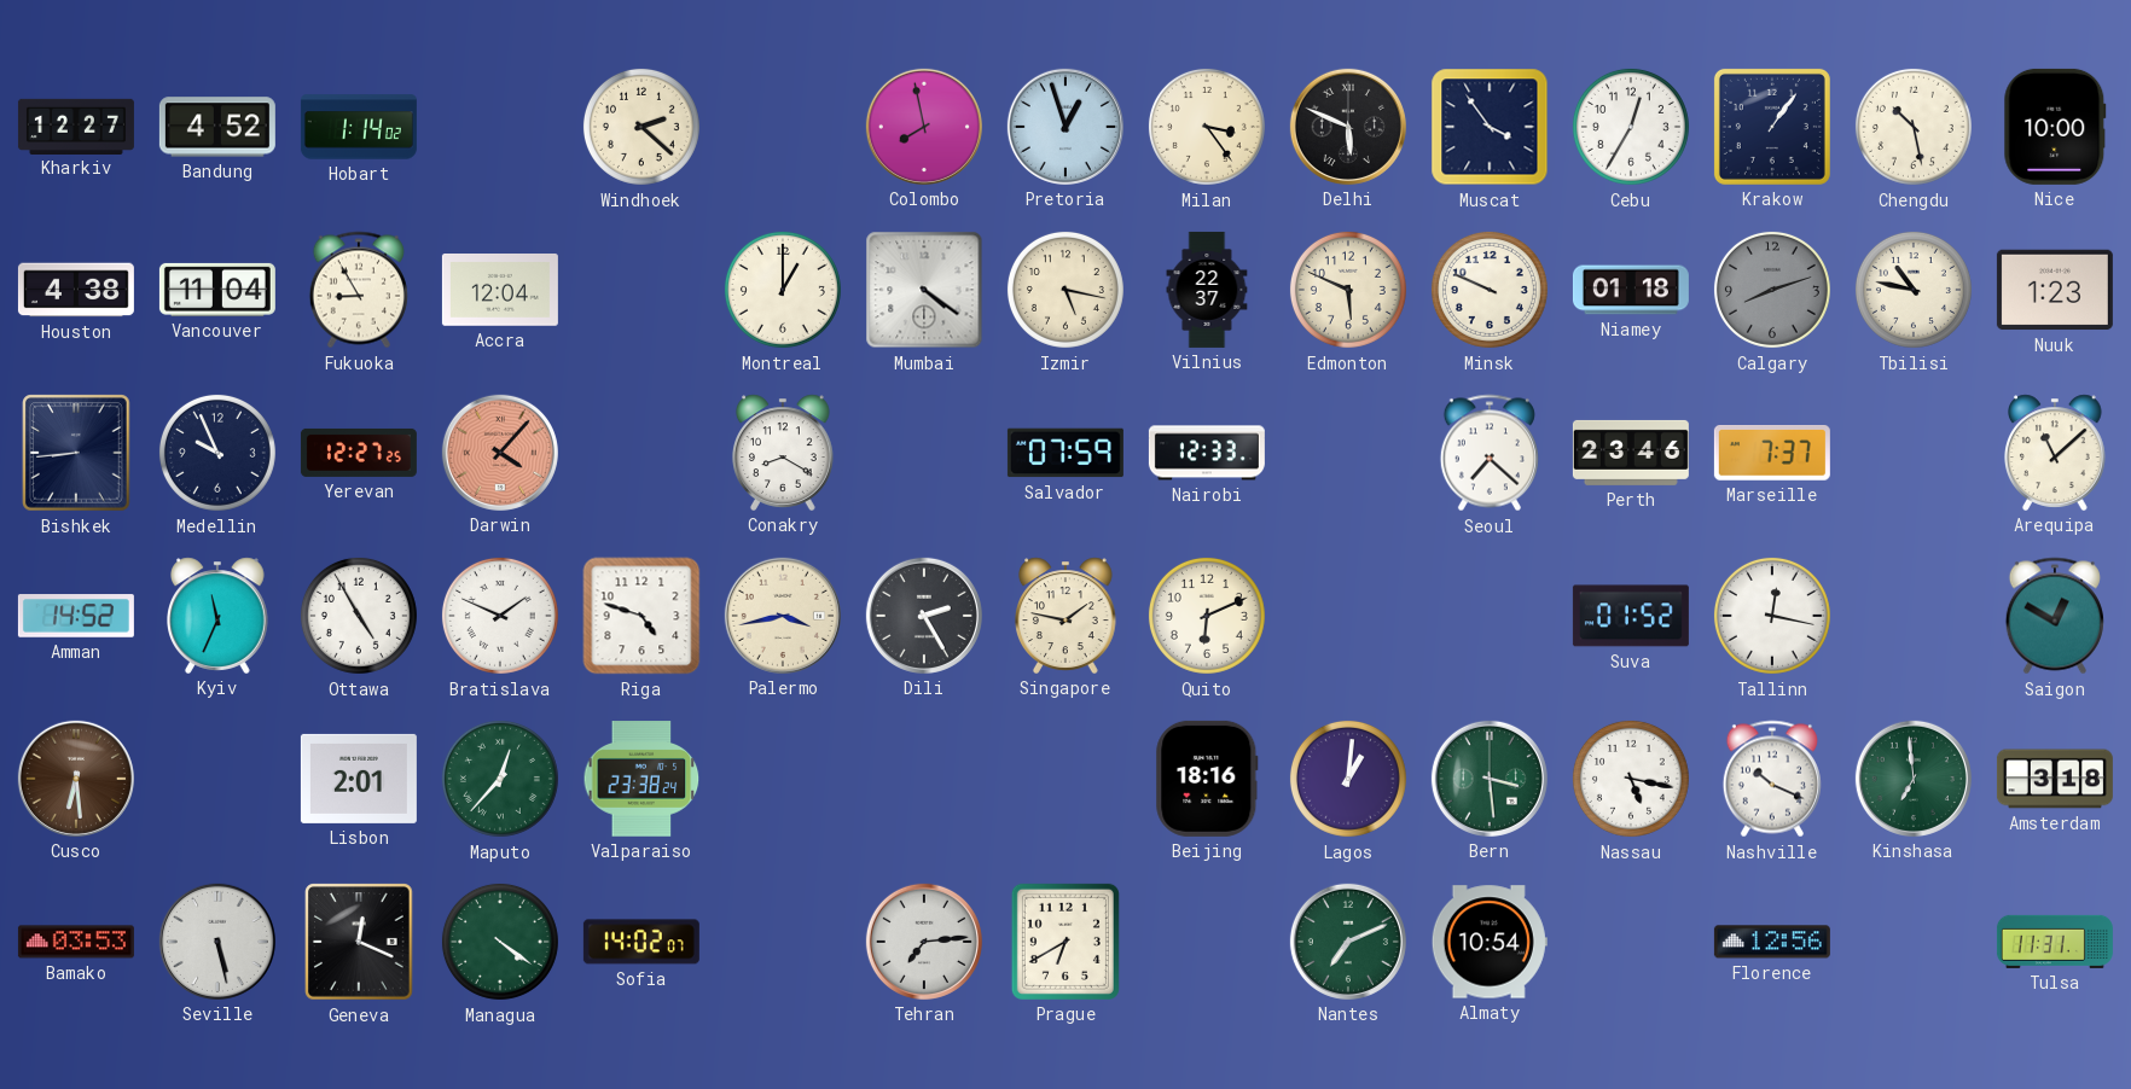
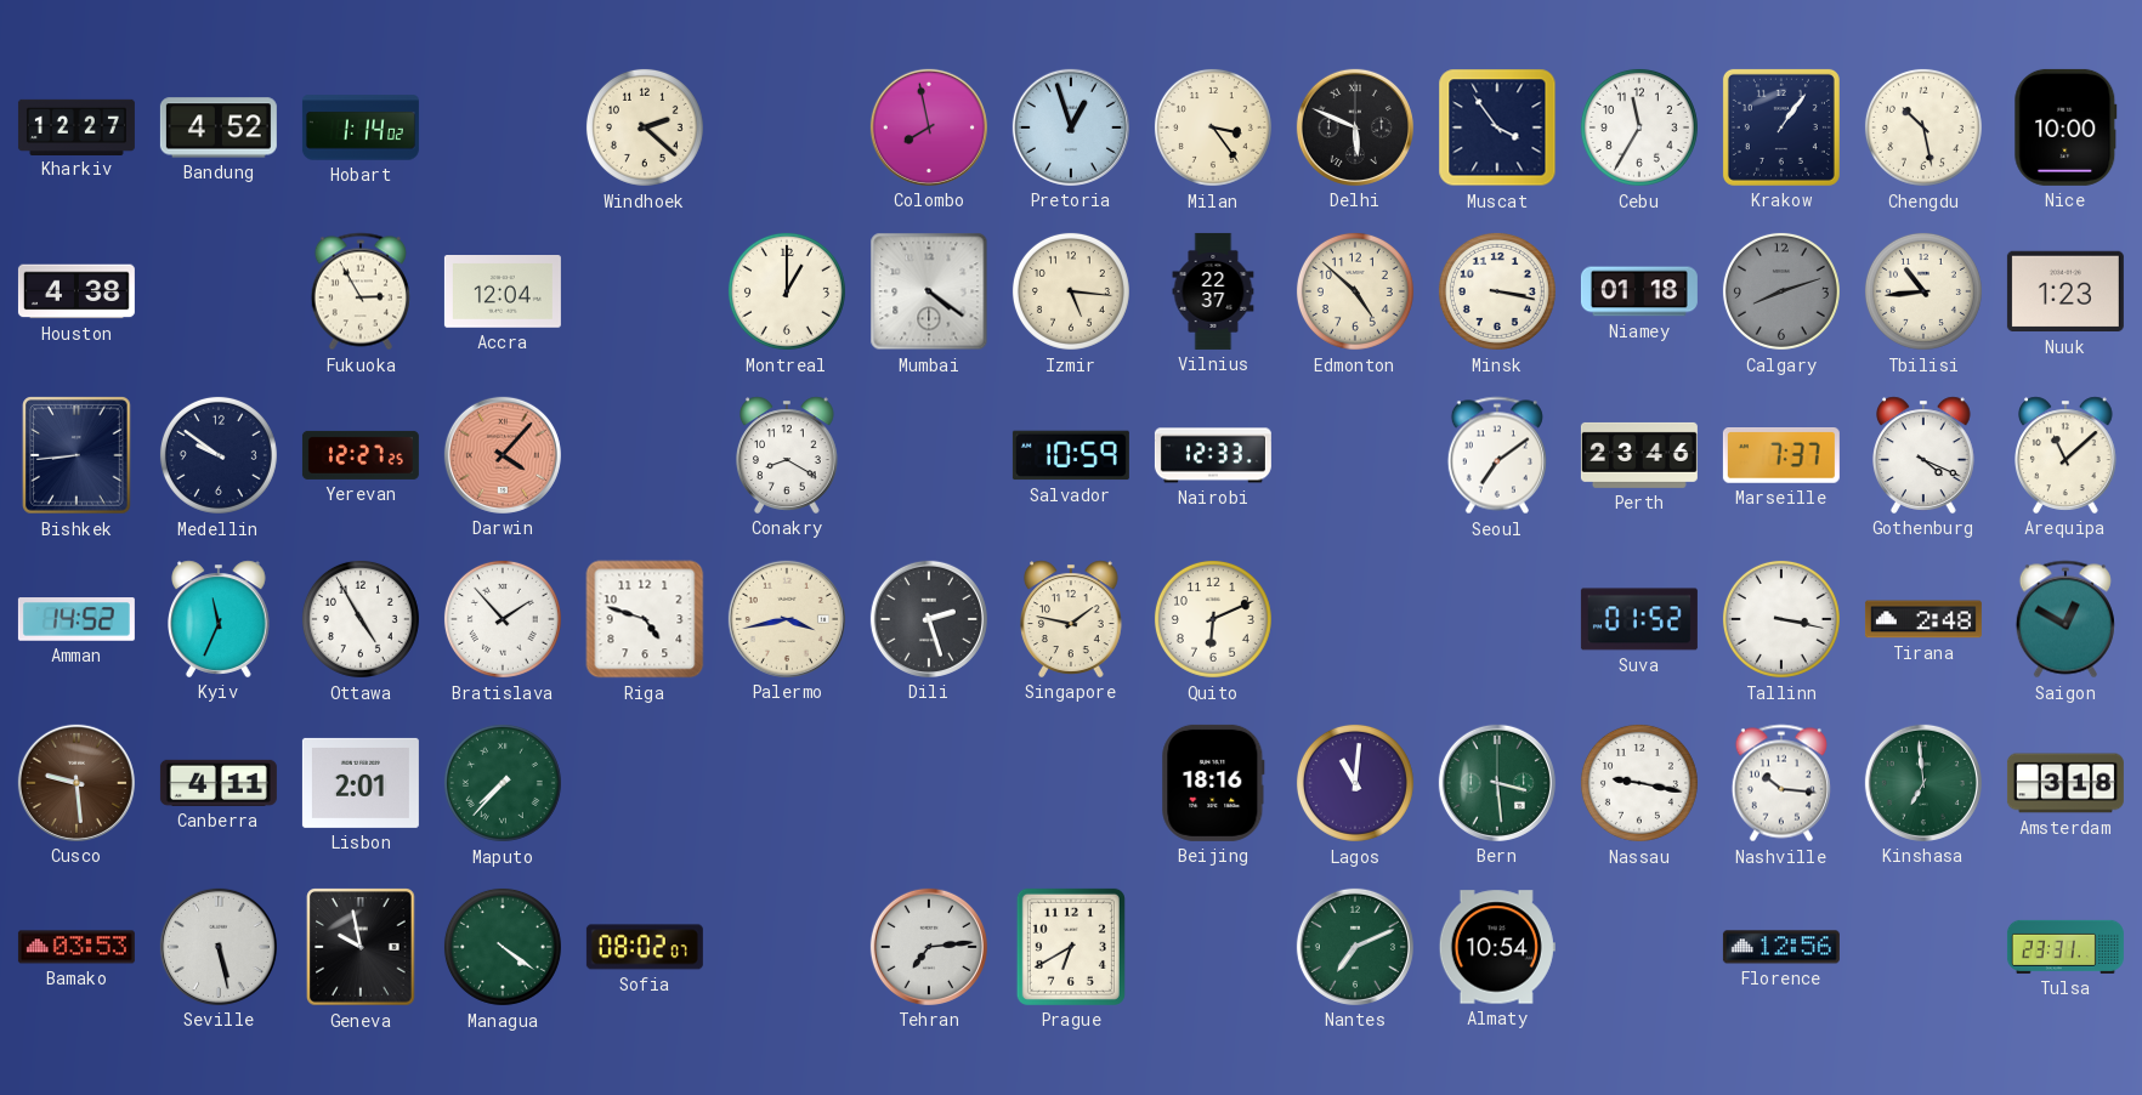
Cebu: 12:35 -> 11:35
Vancouver: 11:04 -> none
Fukuoka: 8:55 -> 2:55
Izmir: 5:17 -> 5:16
Edmonton: 5:49 -> 4:52
Minsk: 9:49 -> 3:17
Tbilisi: 10:47 -> 10:44
Medellin: 9:56 -> 9:51
Salvador: 07:59 -> 10:59
Seoul: 7:22 -> 7:09
Gothenburg: none -> 4:19
Bratislava: 1:49 -> 1:53
Dili: 2:25 -> 2:27
Tallinn: 12:17 -> 3:17
Tirana: none -> 2:48
Cusco: 6:29 -> 9:29
Canberra: none -> 4:11
Maputo: 12:37 -> 7:37
Valparaiso: 23:38 -> none
Lagos: 1:01 -> 11:01
Nassau: 5:17 -> 9:17
Nashville: 10:19 -> 10:16
Geneva: 12:19 -> 9:58
Sofia: 14:02 -> 08:02
Tulsa: 11:31 -> 23:31
